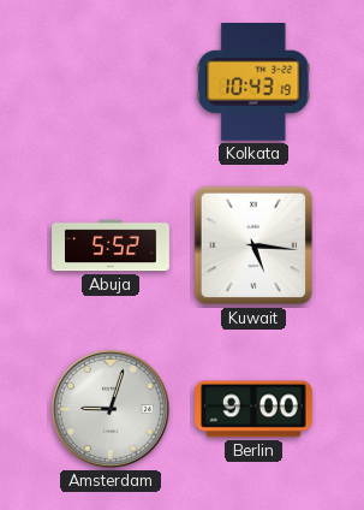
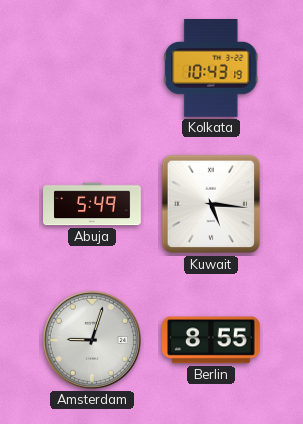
Abuja: 5:52 -> 5:49
Berlin: 9:00 -> 8:55
